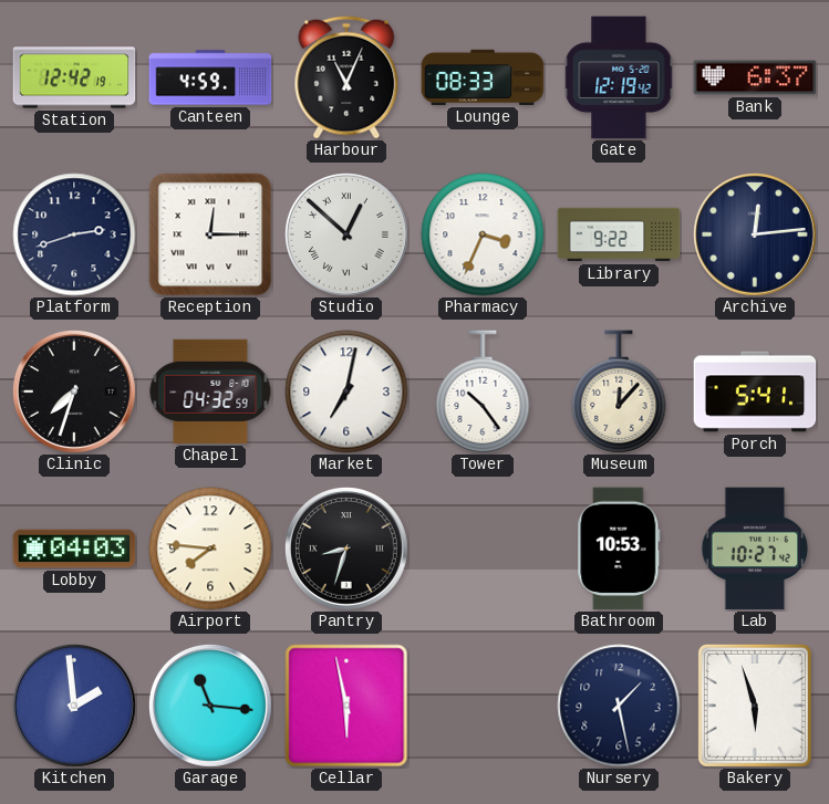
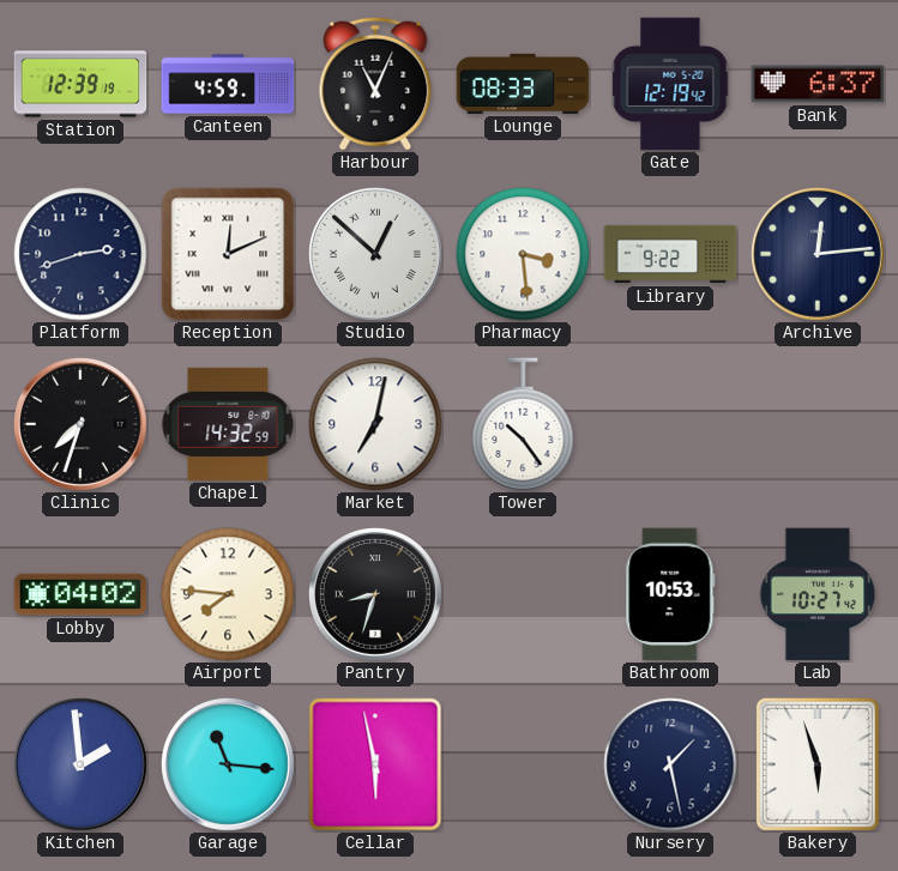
Station: 12:42 -> 12:39
Reception: 12:15 -> 12:11
Pharmacy: 3:34 -> 3:29
Chapel: 04:32 -> 14:32
Museum: 12:07 -> none
Porch: 5:41 -> none
Lobby: 04:03 -> 04:02
